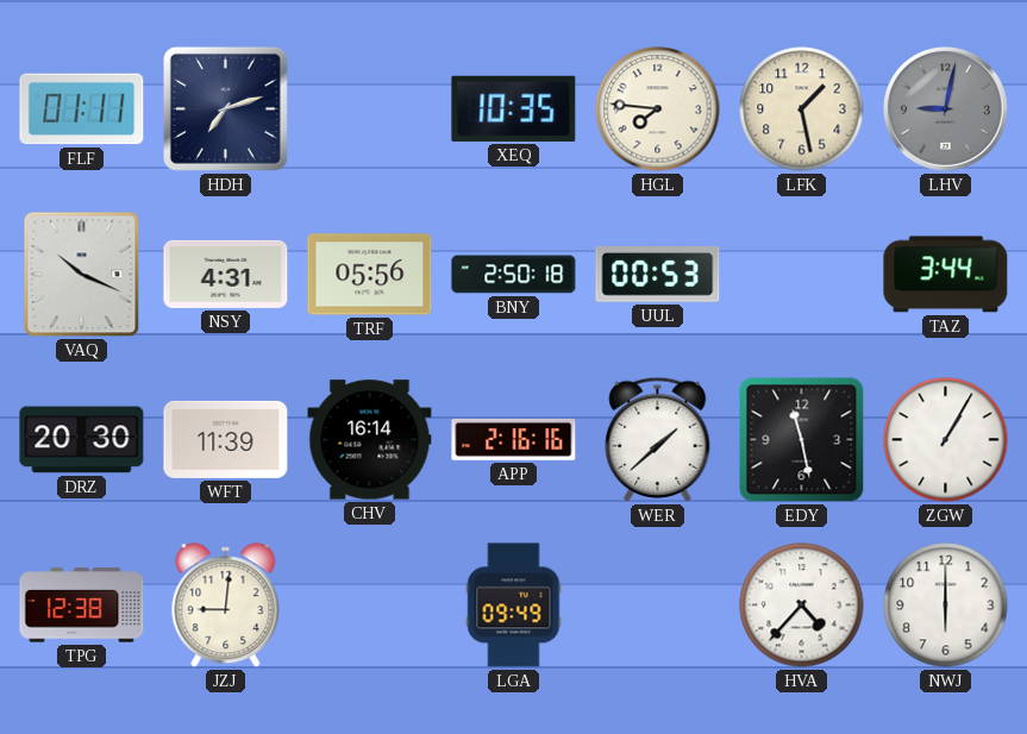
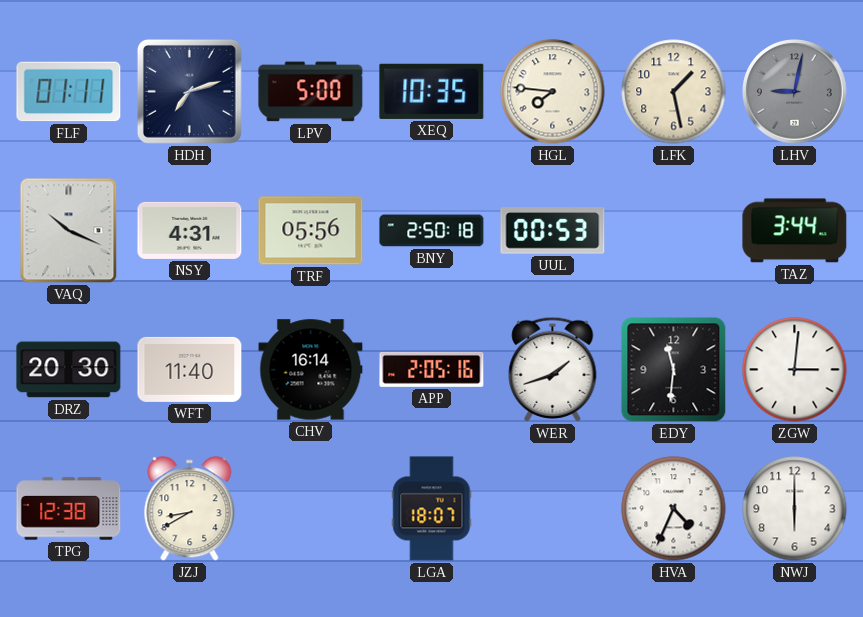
LPV: none -> 5:00
WFT: 11:39 -> 11:40
APP: 2:16 -> 2:05
WER: 1:38 -> 1:42
EDY: 11:28 -> 11:31
ZGW: 1:05 -> 3:01
JZJ: 9:01 -> 8:40
LGA: 09:49 -> 18:07
HVA: 4:37 -> 4:34
